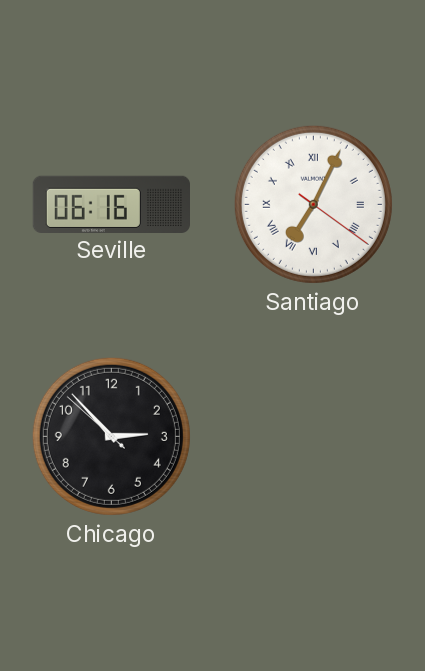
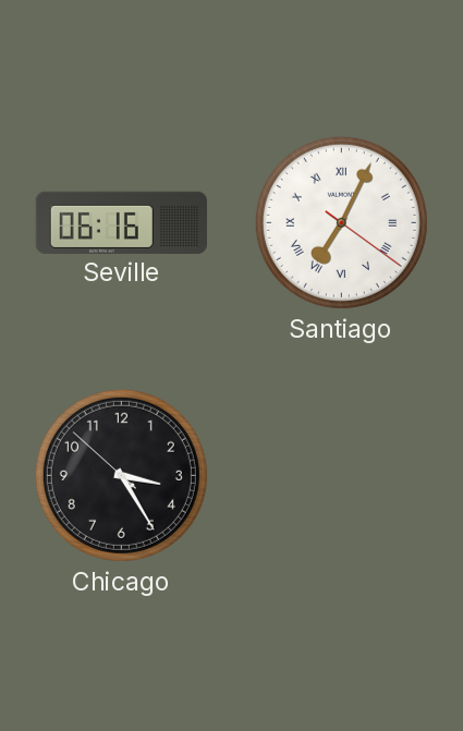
Chicago: 2:52 -> 3:24
